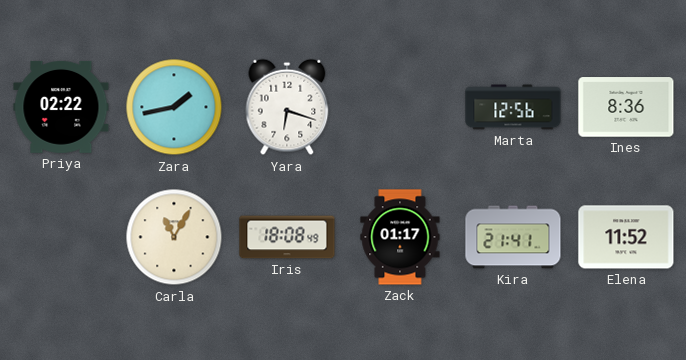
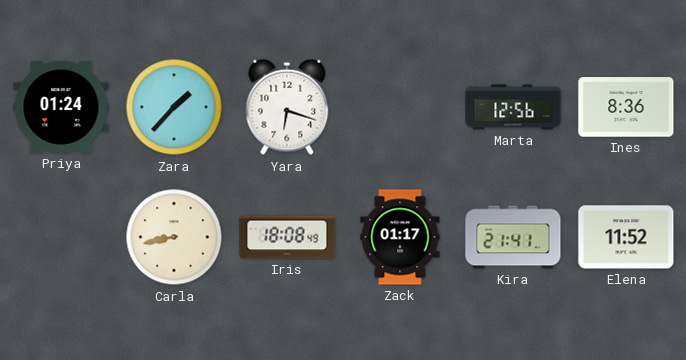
Priya: 02:22 -> 01:24
Zara: 1:43 -> 1:37
Carla: 11:05 -> 8:43
